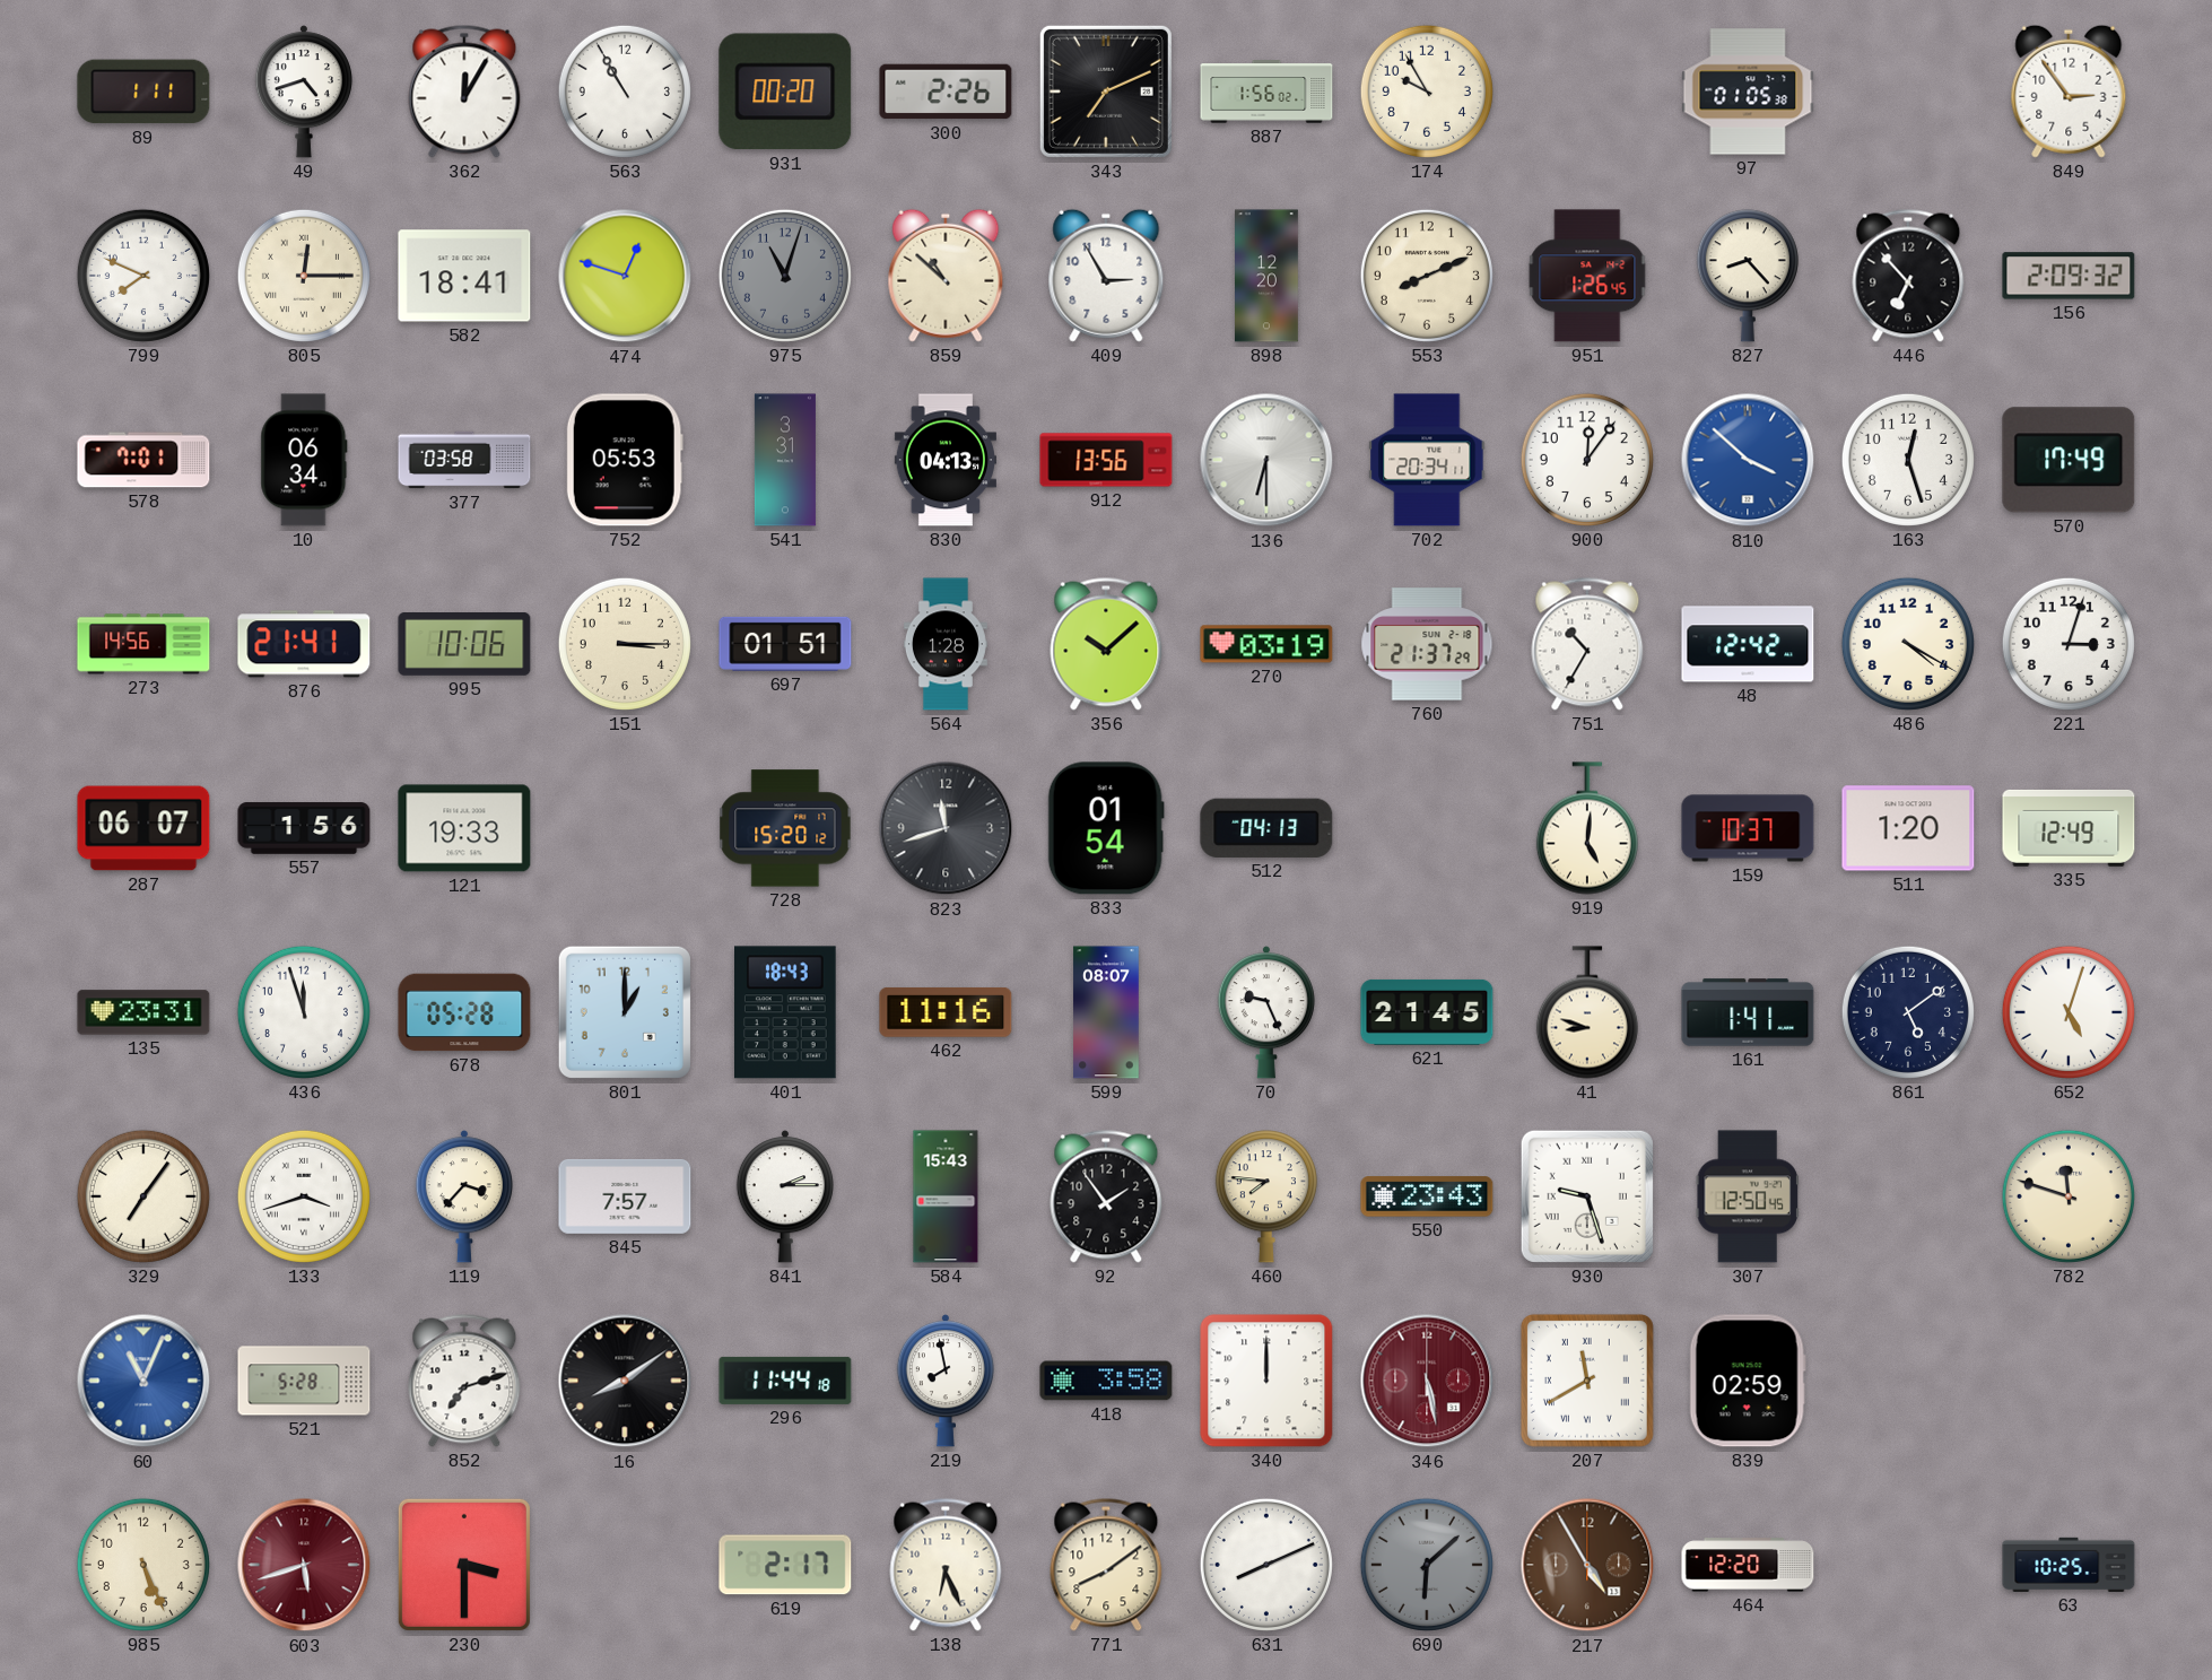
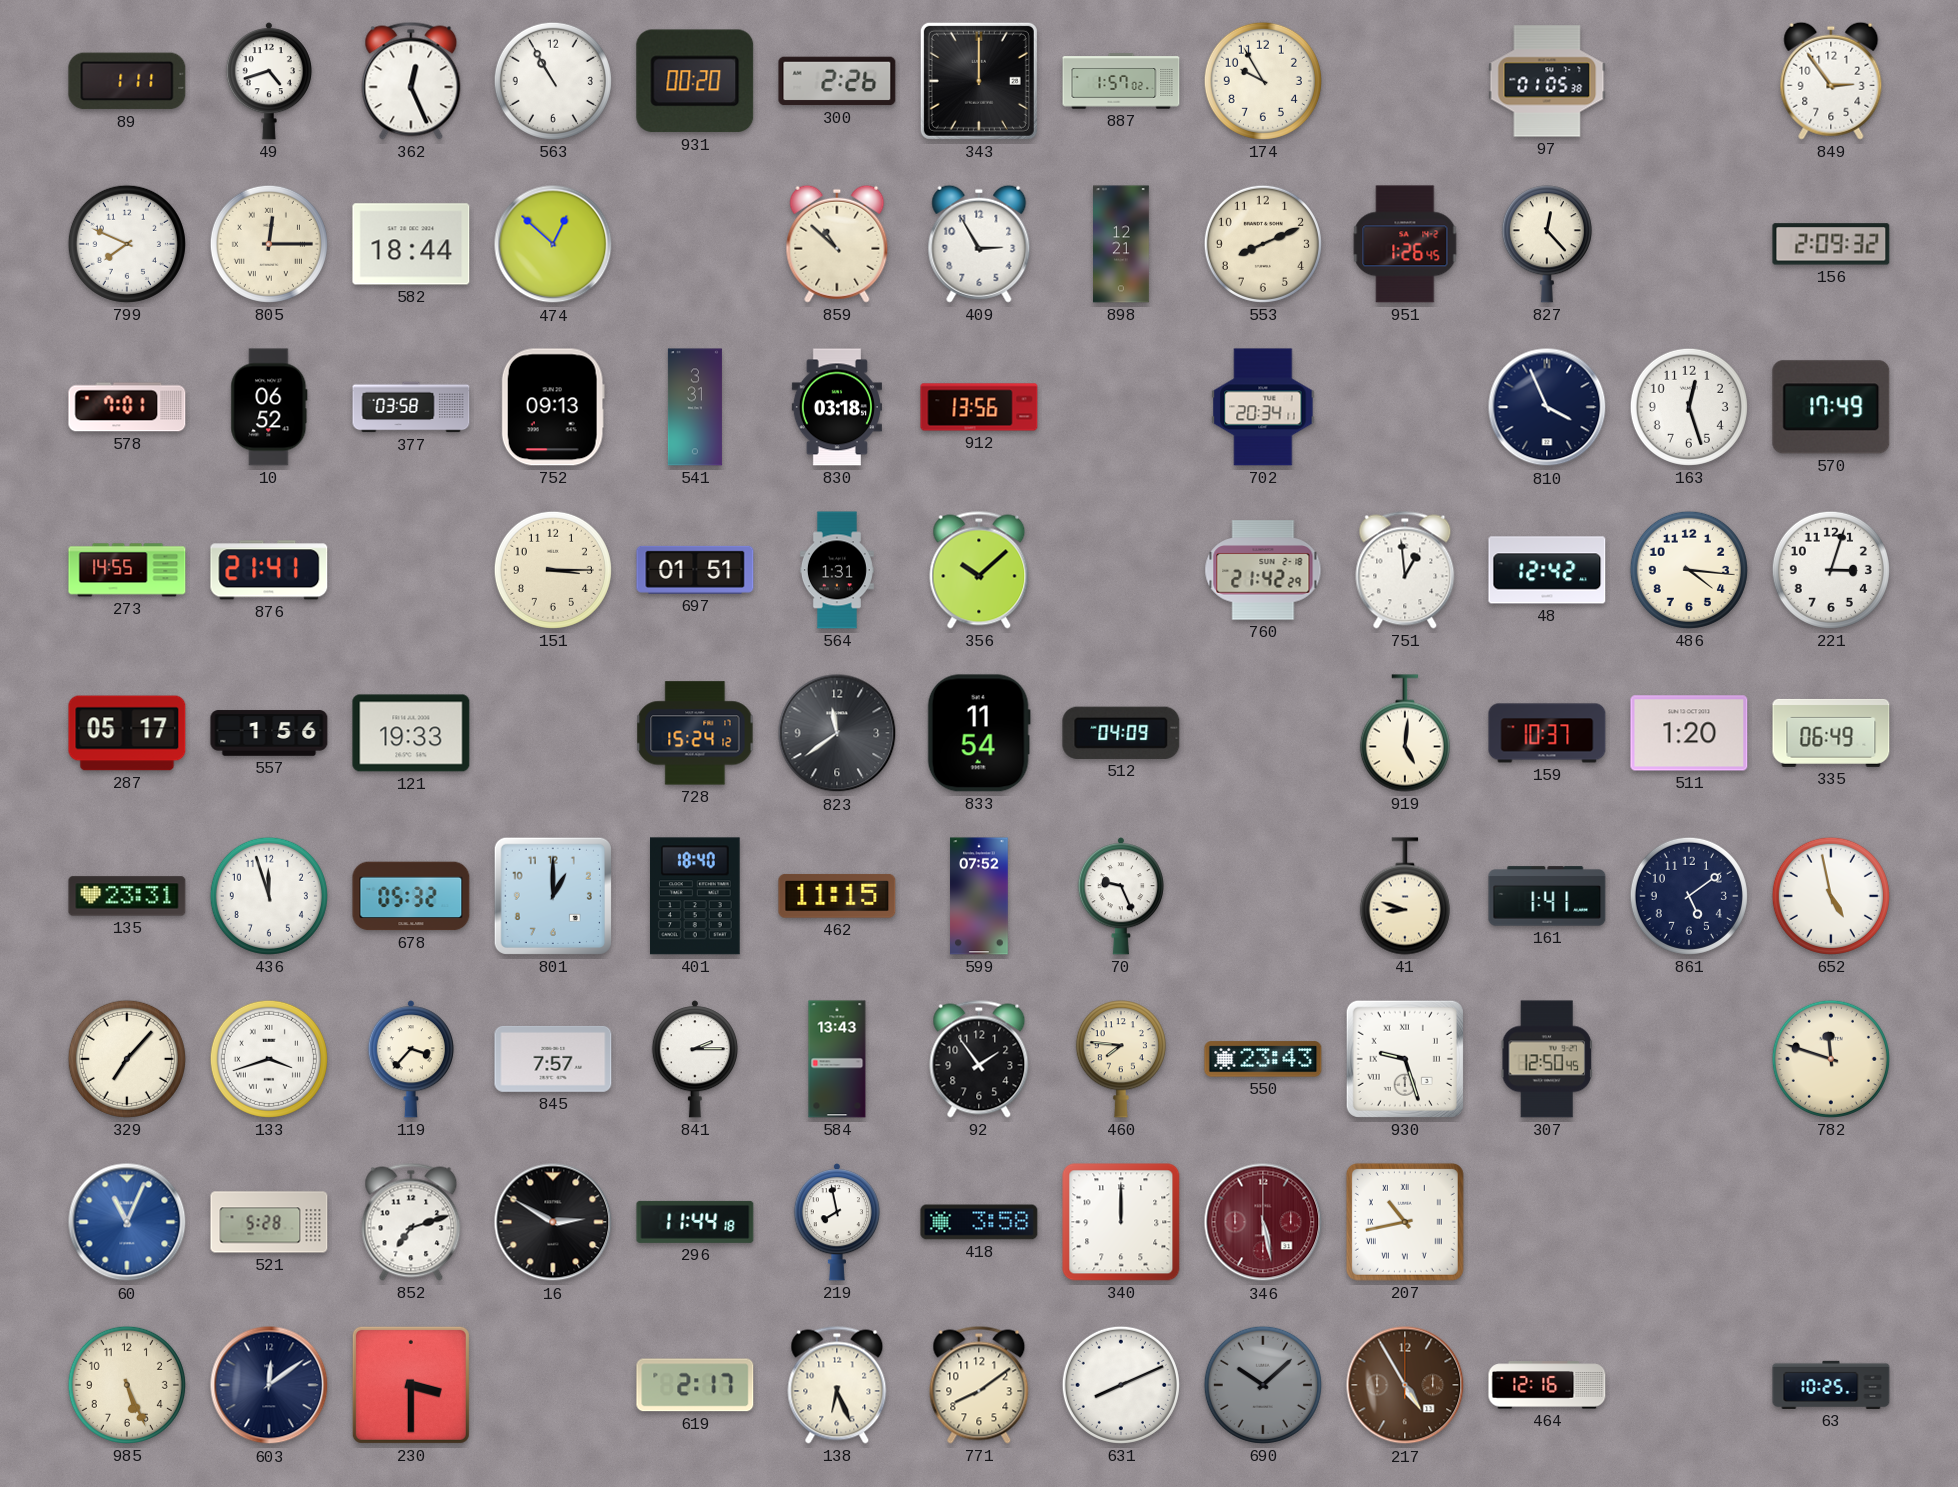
362: 12:05 -> 12:26
343: 7:11 -> 12:00
887: 1:56 -> 1:57
582: 18:41 -> 18:44
474: 12:48 -> 12:52
975: 11:03 -> none
898: 12:20 -> 12:21
827: 8:23 -> 12:23
446: 6:53 -> none
10: 06:34 -> 06:52
752: 05:53 -> 09:13
830: 04:13 -> 03:18
136: 6:30 -> none
900: 12:06 -> none
810: 3:52 -> 3:56
810 dial: blue -> navy
273: 14:56 -> 14:55
995: 10:06 -> none
564: 1:28 -> 1:31
270: 03:19 -> none
760: 21:37 -> 21:42
751: 10:35 -> 12:59
486: 4:20 -> 4:16
287: 06:07 -> 05:17
728: 15:20 -> 15:24
823: 11:42 -> 11:39
833: 01:54 -> 11:54
512: 04:13 -> 04:09
335: 12:49 -> 06:49
678: 05:28 -> 05:32
401: 18:43 -> 18:40
462: 11:16 -> 11:15
599: 08:07 -> 07:52
621: 21:45 -> none
652: 5:03 -> 4:58
329: 7:06 -> 7:07
584: 15:43 -> 13:43
16: 8:09 -> 2:50
207: 11:40 -> 10:43
839: 02:59 -> none
603: 5:42 -> 12:09
603 dial: burgundy -> navy
690: 6:08 -> 10:08
464: 12:20 -> 12:16
